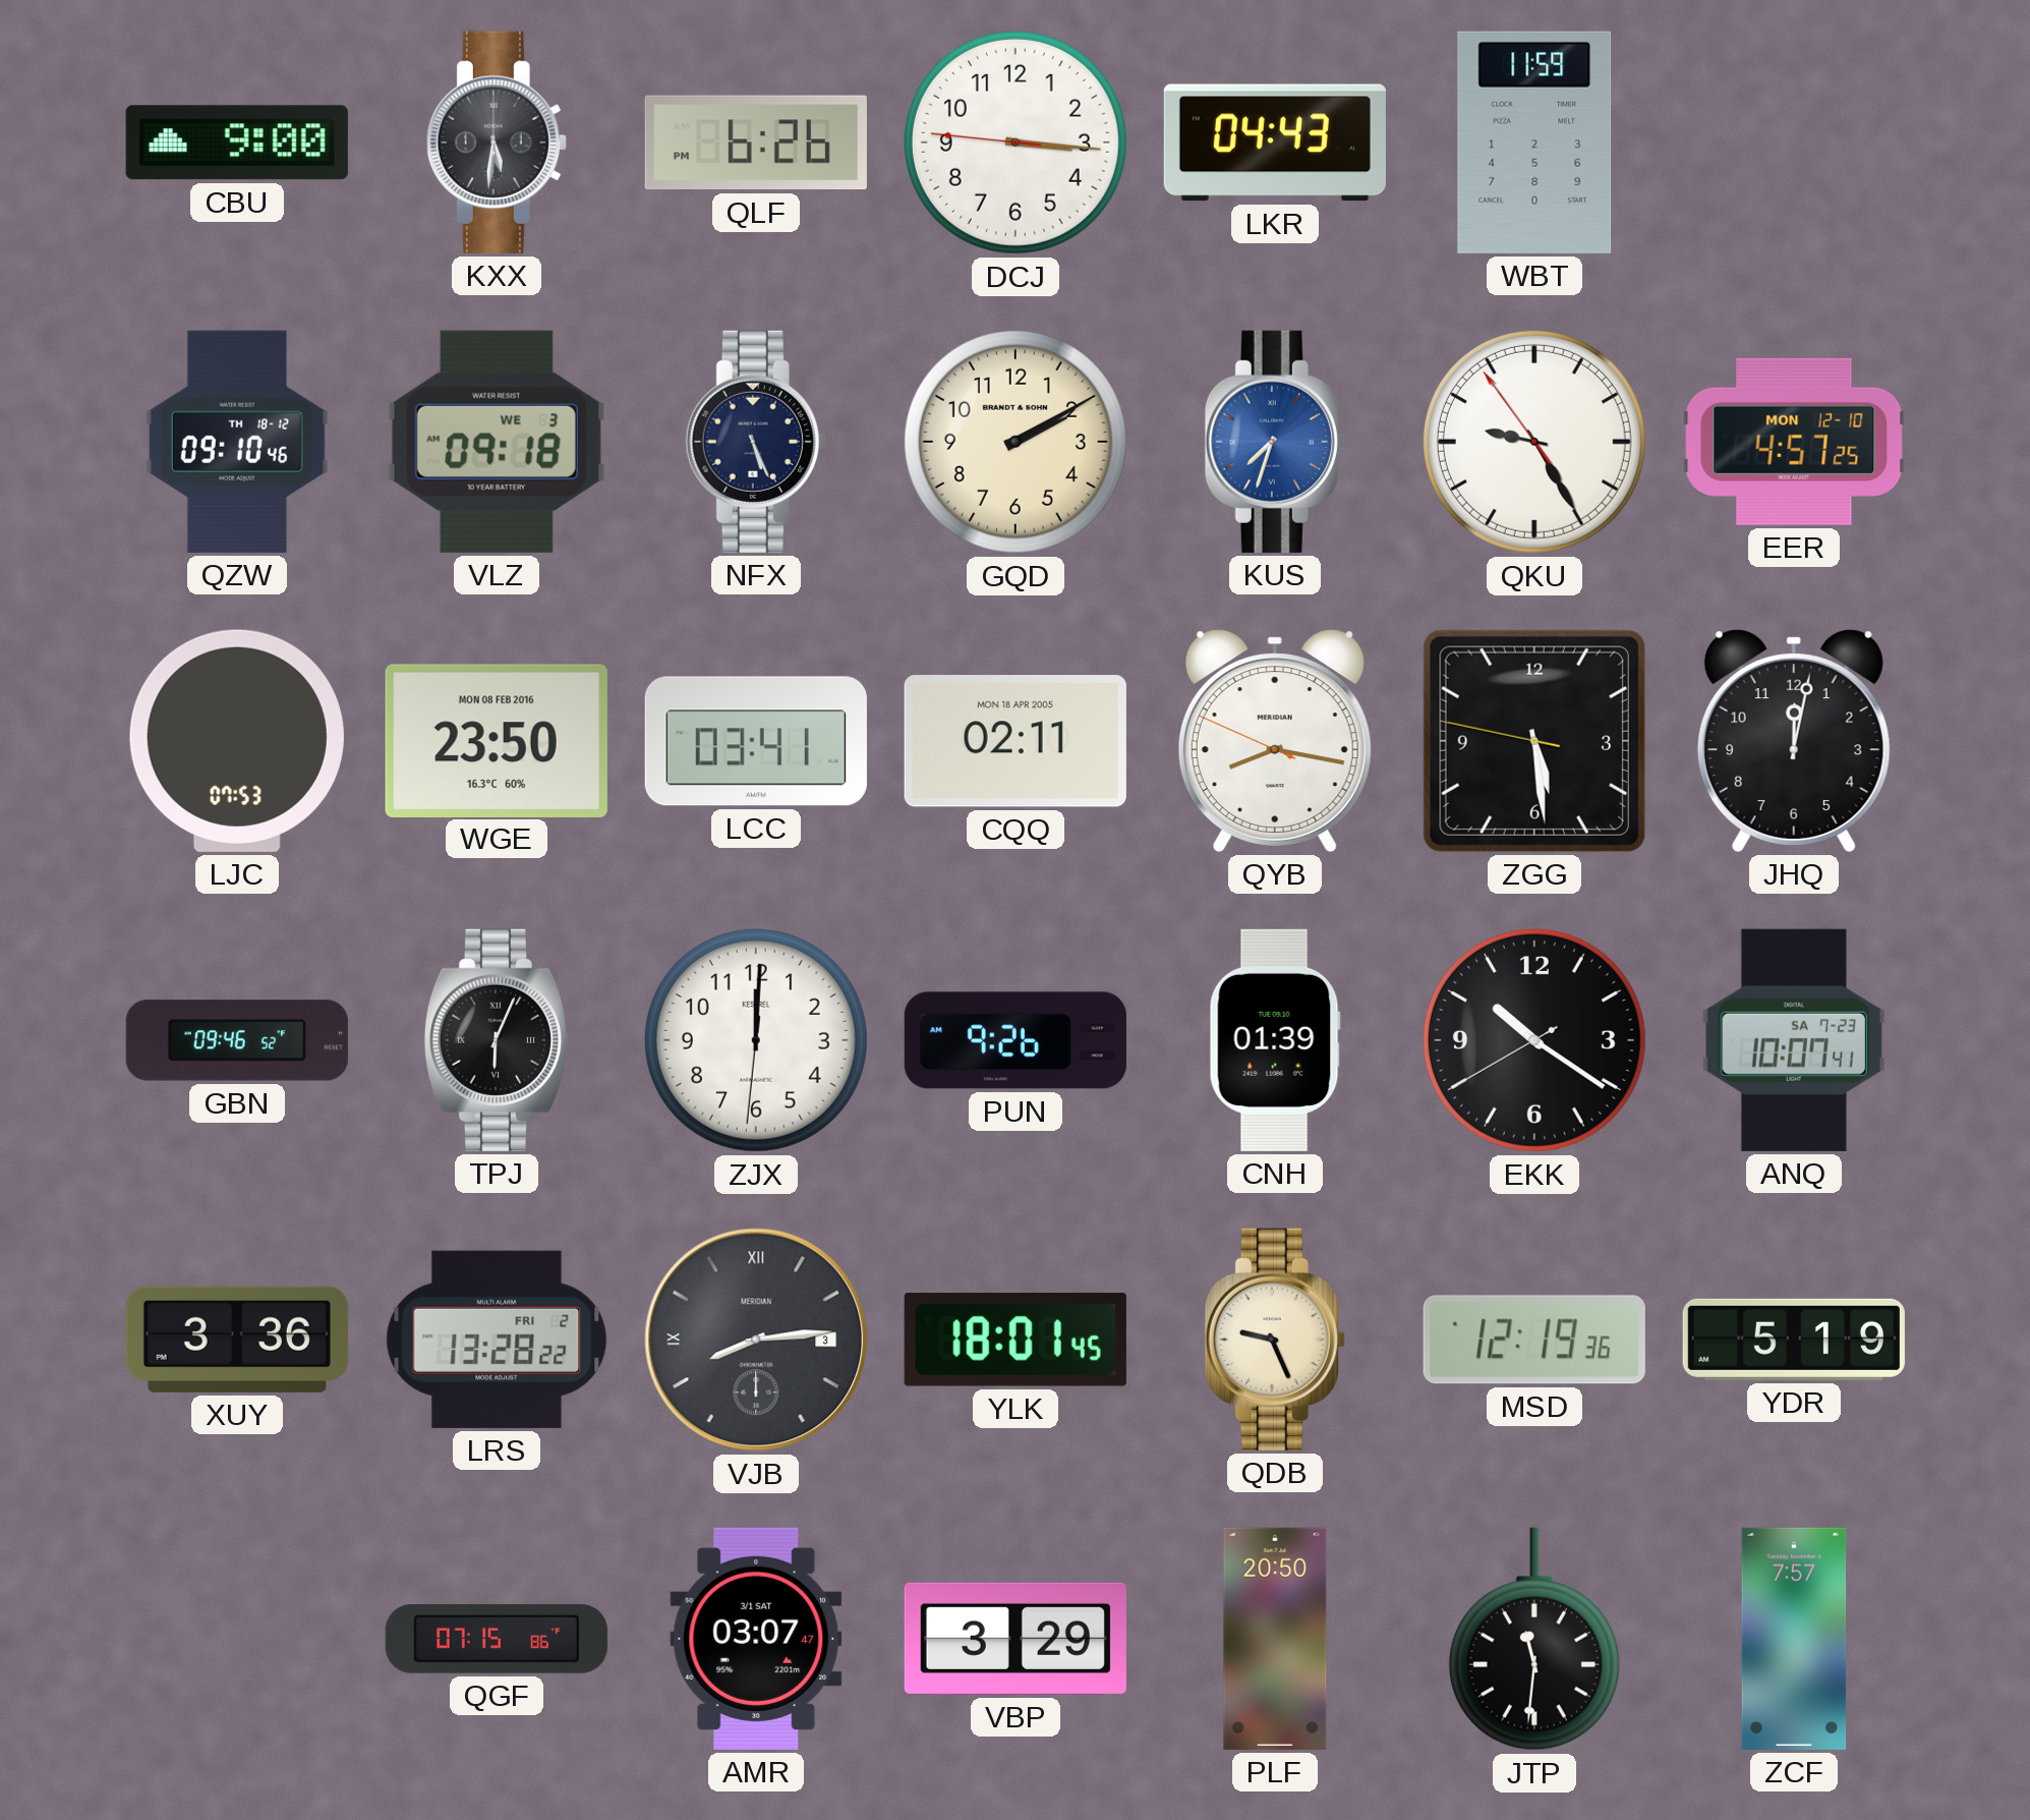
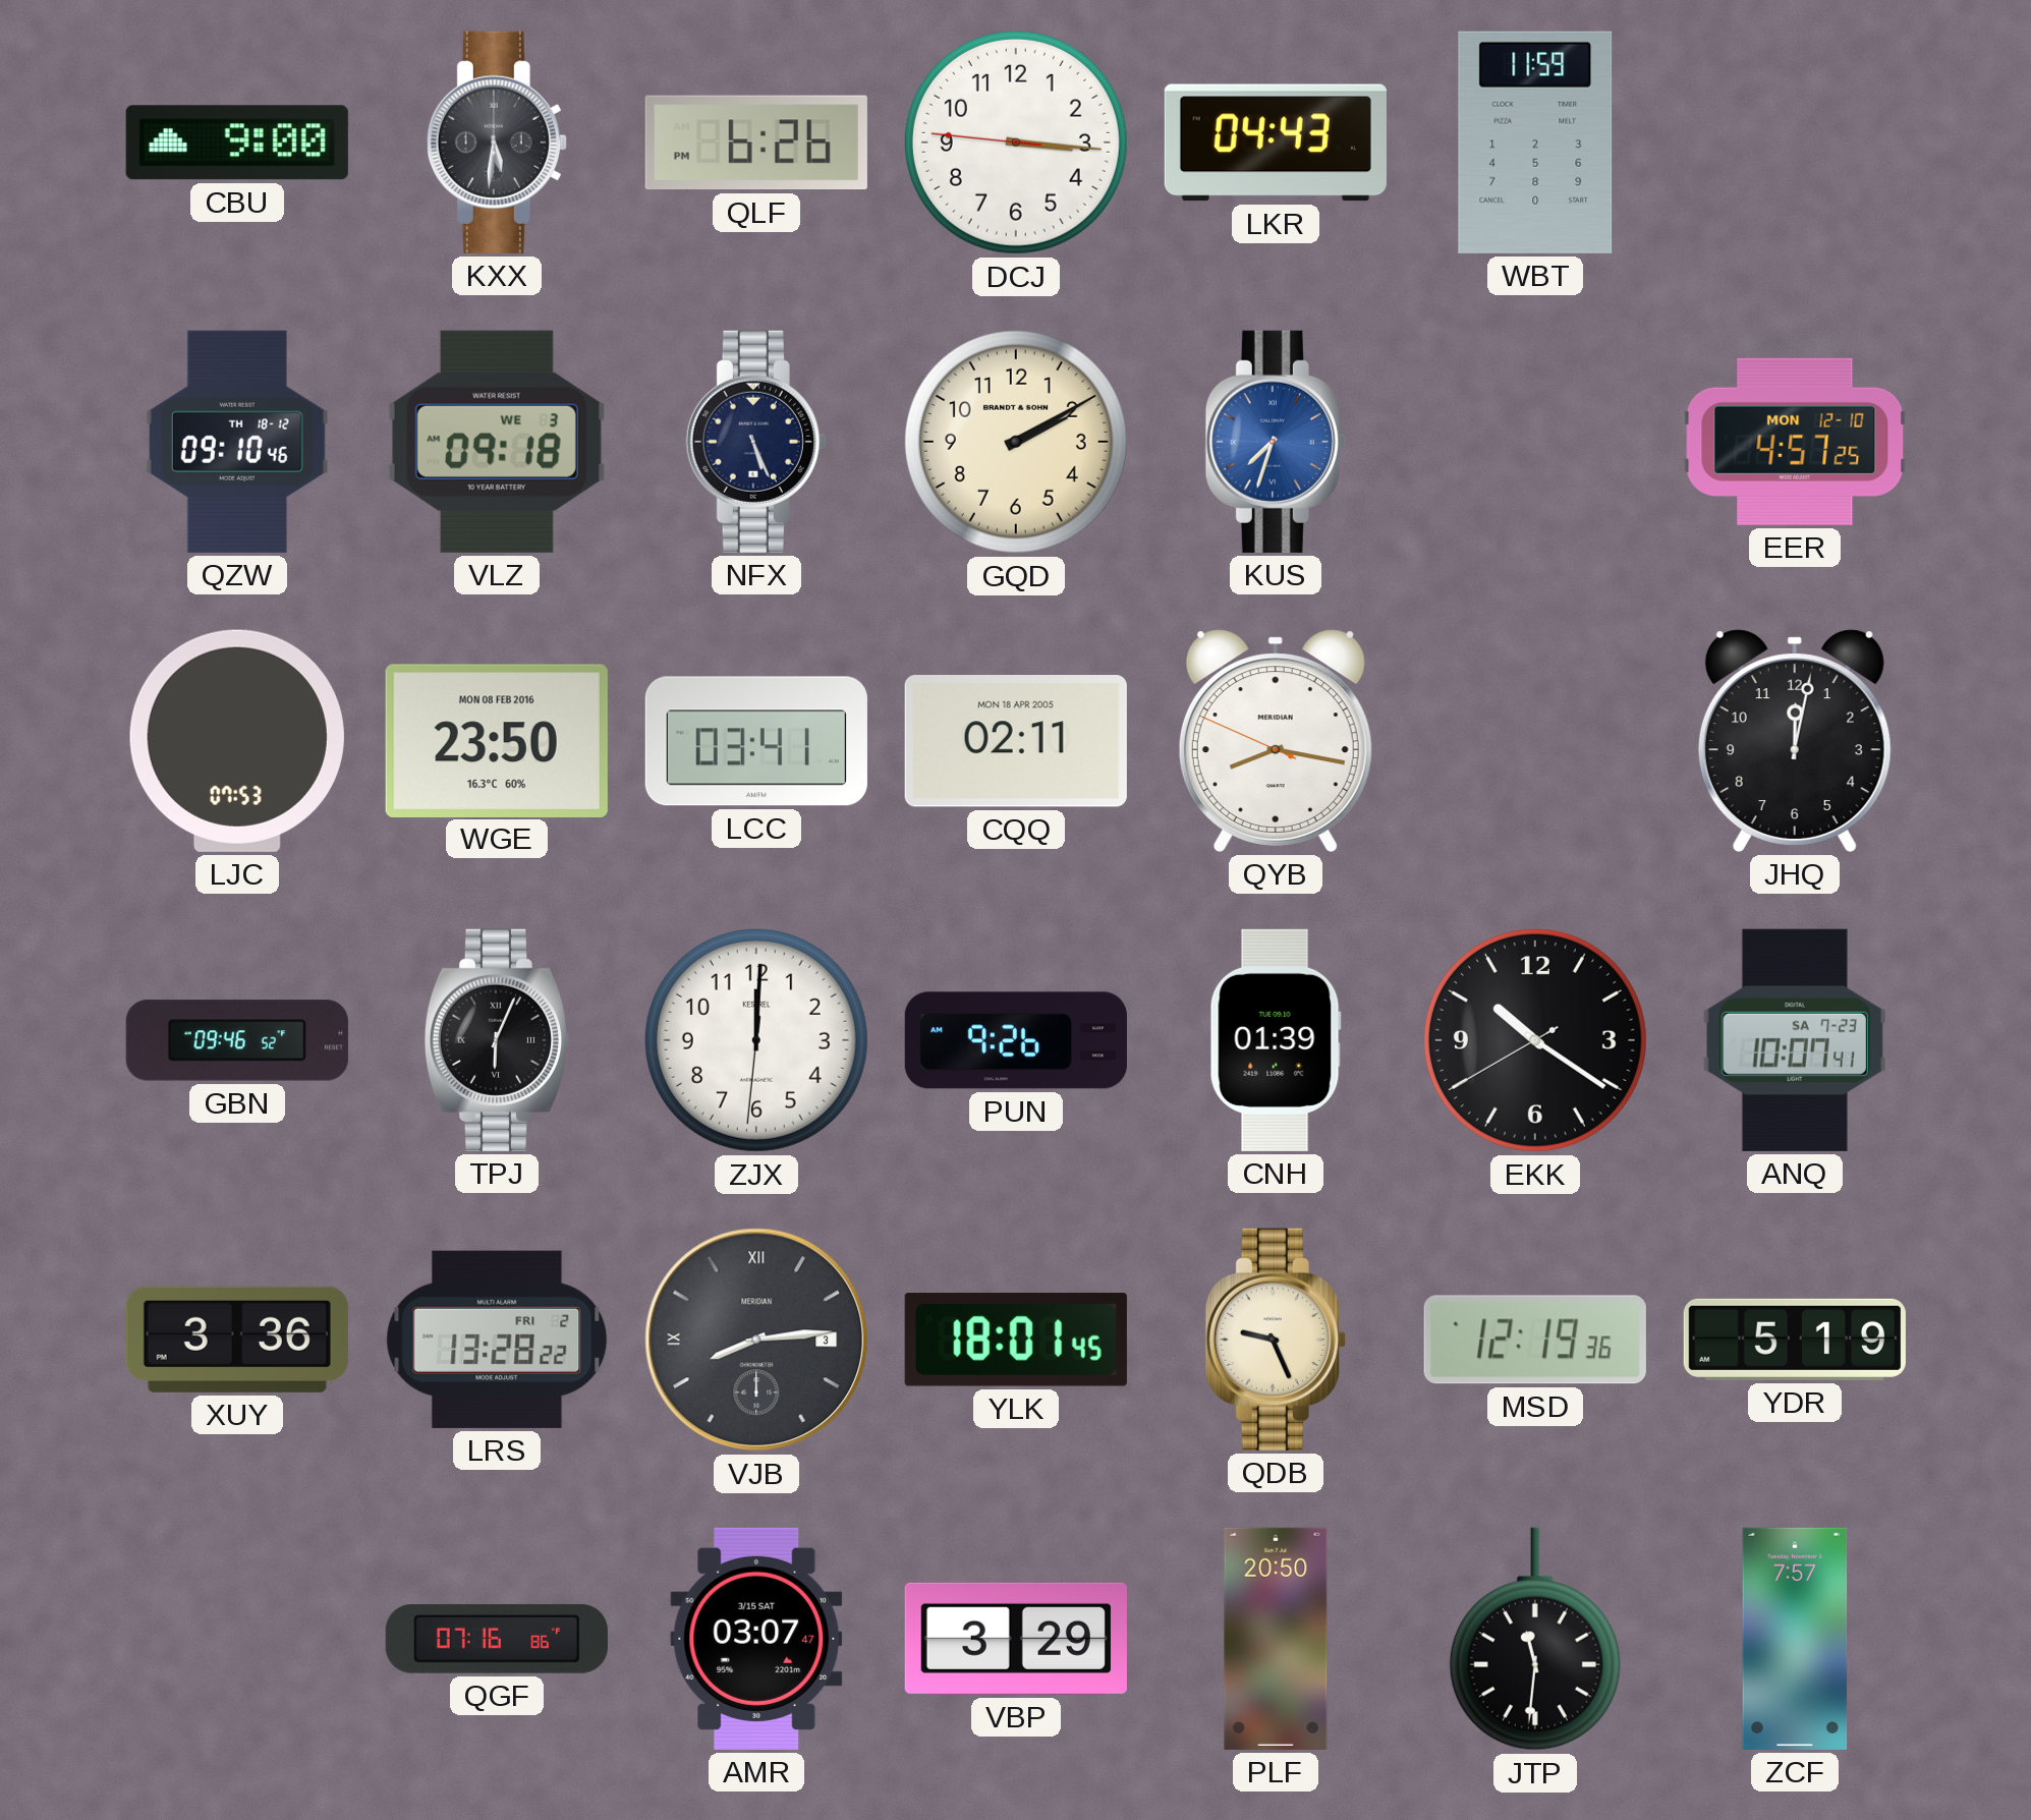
QKU: 9:24 -> none
ZGG: 5:28 -> none
QGF: 07:15 -> 07:16
AMR date: 3/1 SAT -> 3/15 SAT
